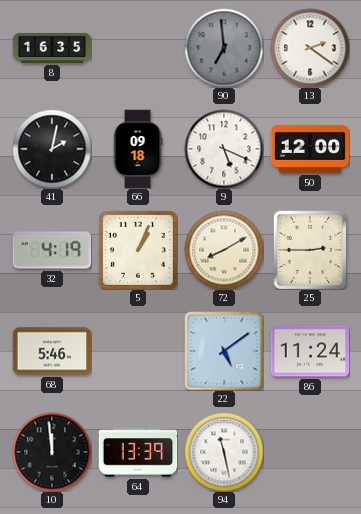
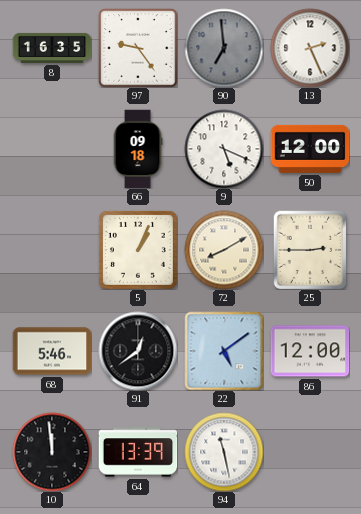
97: none -> 9:24
13: 2:21 -> 2:26
41: 2:02 -> none
32: 4:19 -> none
91: none -> 12:39
86: 11:24 -> 12:00
